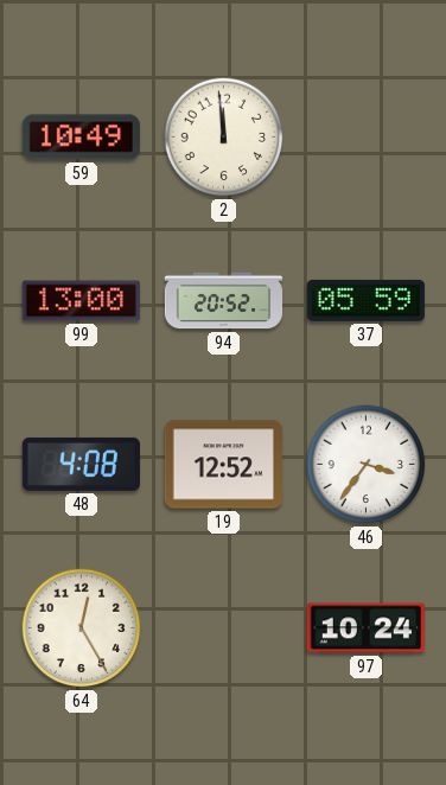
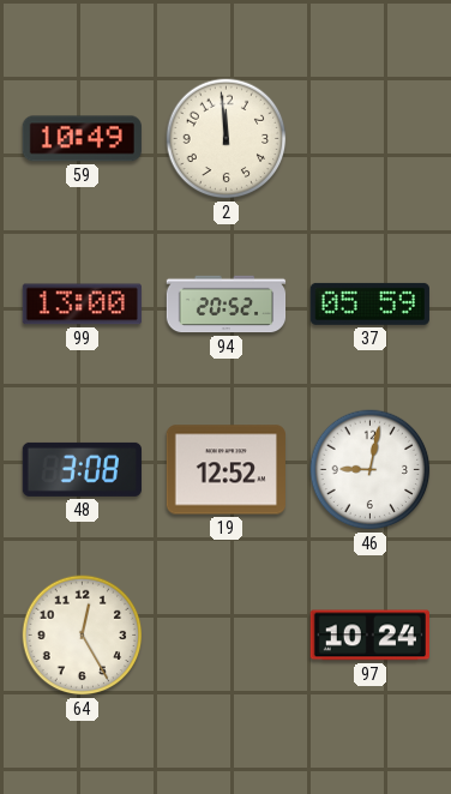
48: 4:08 -> 3:08
46: 3:36 -> 9:02
